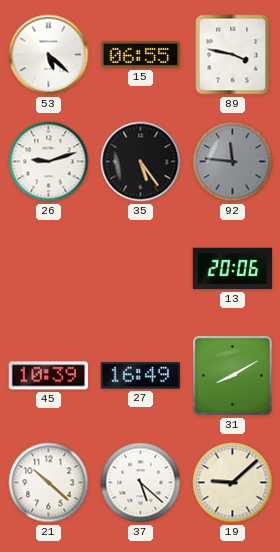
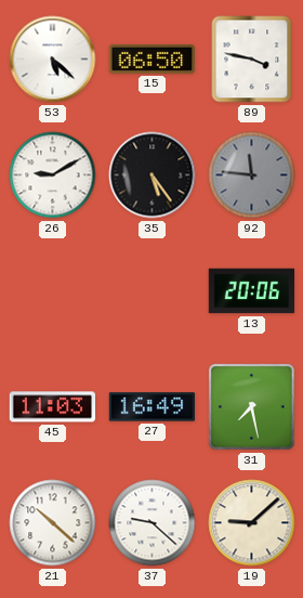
15: 06:55 -> 06:50
26: 9:12 -> 9:10
45: 10:39 -> 11:03
31: 8:10 -> 7:28
37: 5:22 -> 9:22
